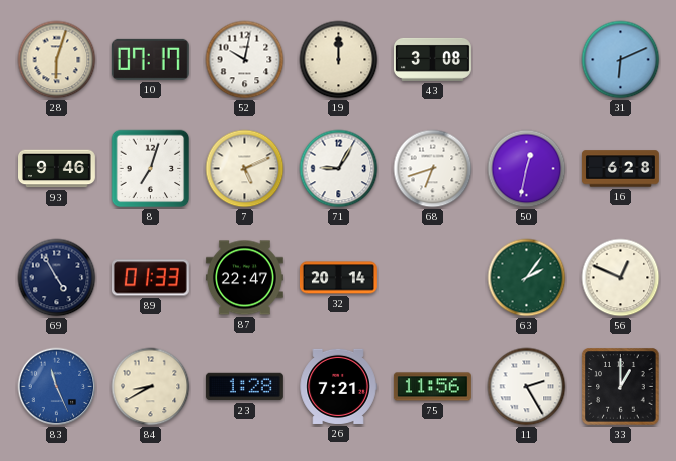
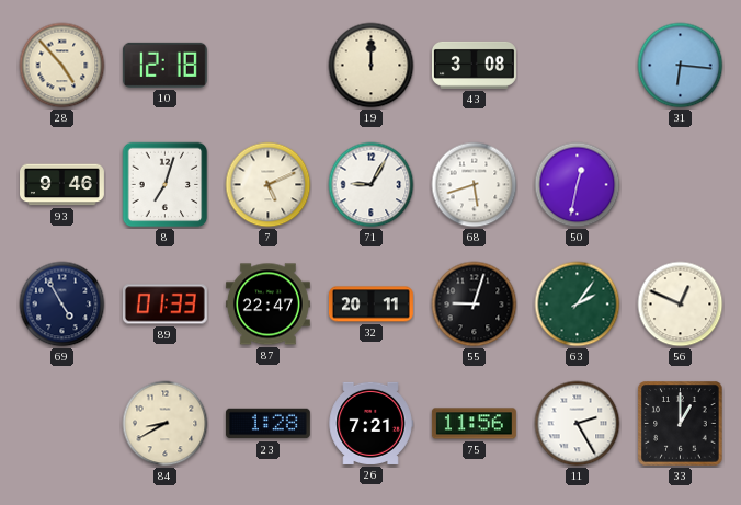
28: 6:03 -> 4:53
10: 07:17 -> 12:18
52: 10:02 -> none
31: 6:11 -> 6:16
68: 6:42 -> 5:42
16: 6:28 -> none
32: 20:14 -> 20:11
55: none -> 9:03
83: 11:26 -> none
